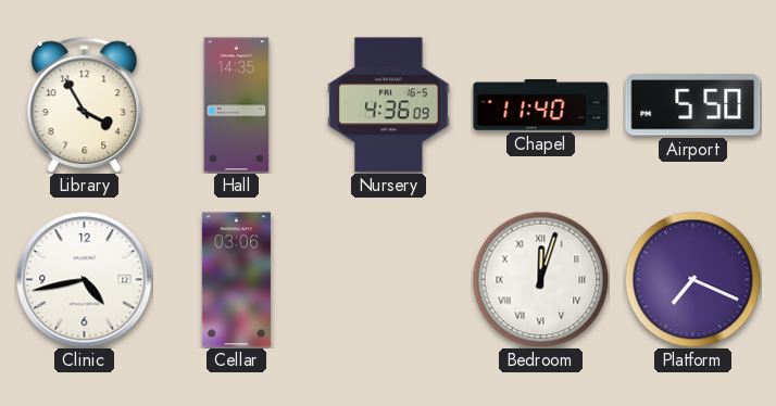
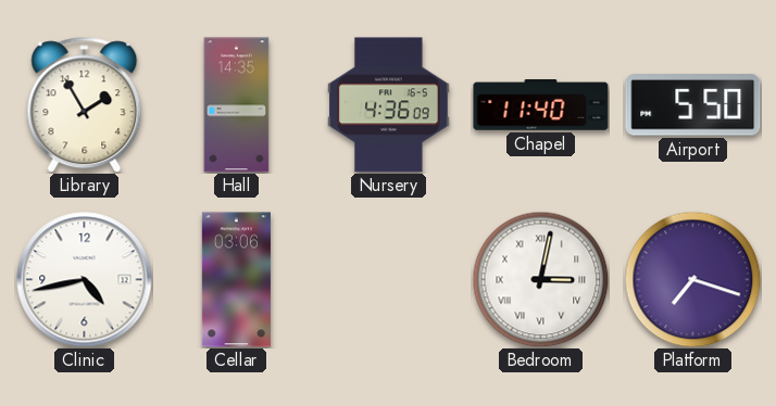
Library: 3:55 -> 1:55
Bedroom: 12:03 -> 3:02
Platform: 7:19 -> 7:18
